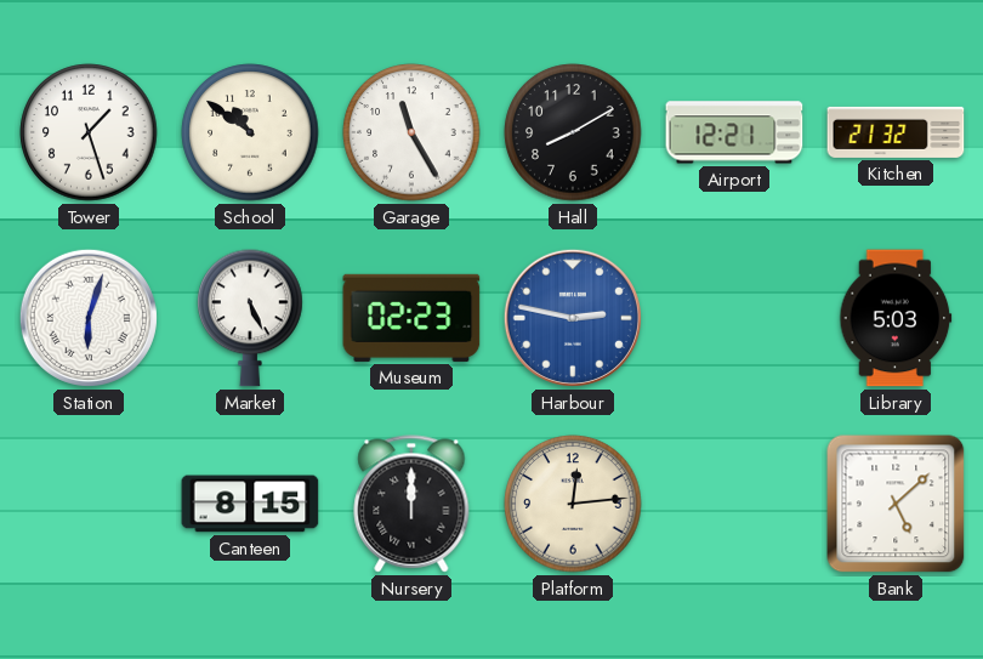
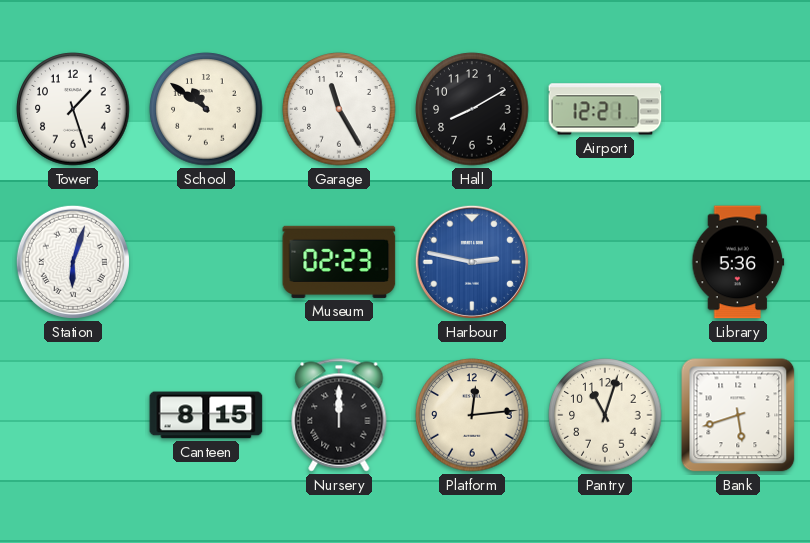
Kitchen: 21:32 -> none
Market: 5:26 -> none
Library: 5:03 -> 5:36
Pantry: none -> 11:03
Bank: 5:08 -> 5:42
